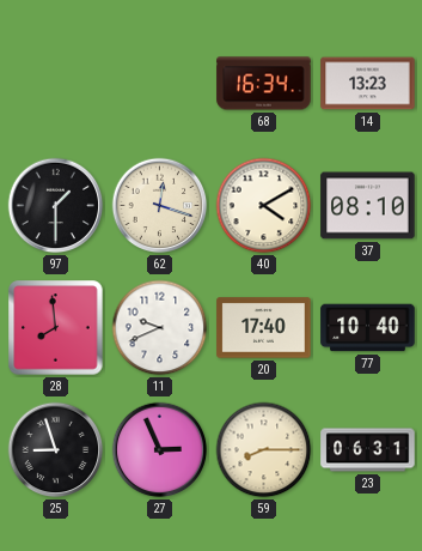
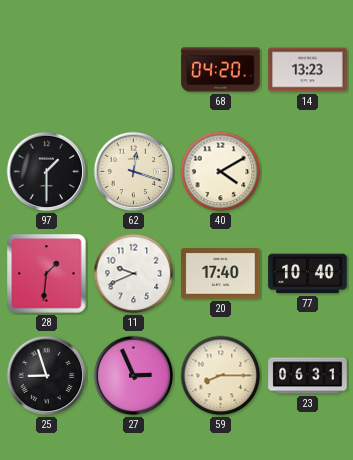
68: 16:34 -> 04:20
37: 08:10 -> none
28: 7:59 -> 1:31
